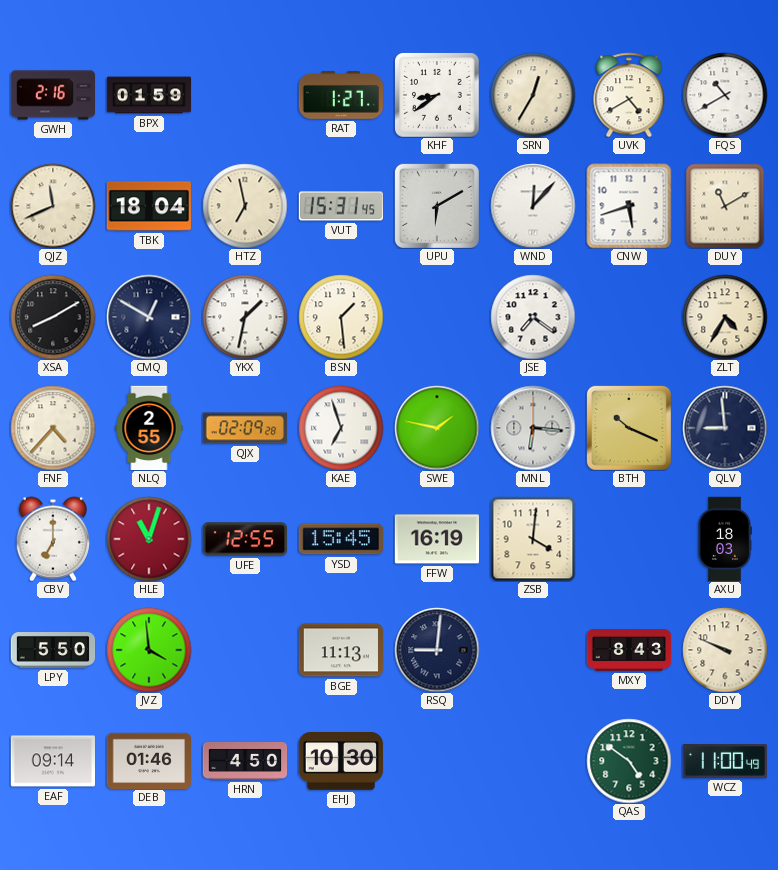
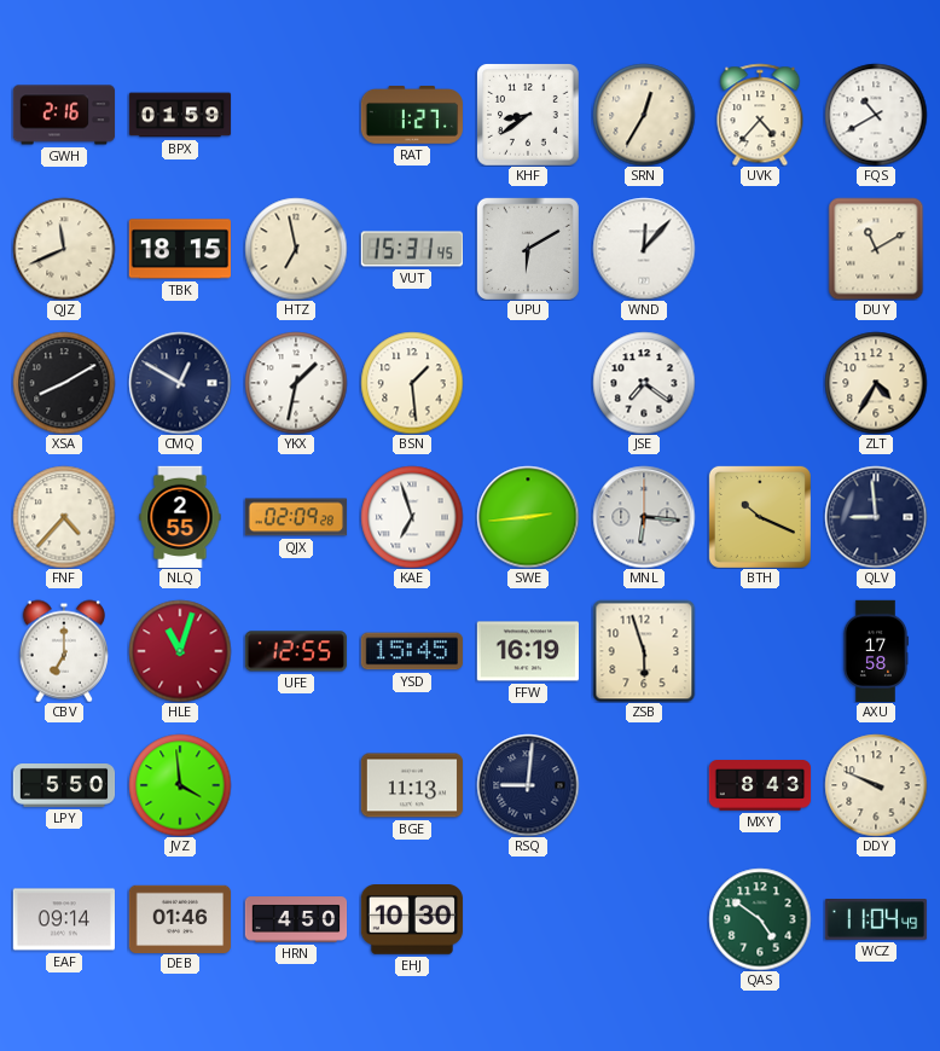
UVK: 4:40 -> 4:37
TBK: 18:04 -> 18:15
CNW: 5:42 -> none
SWE: 1:47 -> 2:44
ZSB: 4:01 -> 5:57
AXU: 18:03 -> 17:58
WCZ: 11:00 -> 11:04
